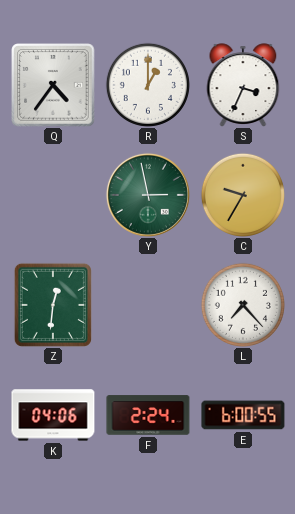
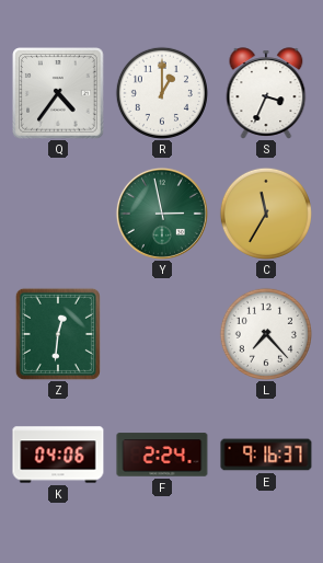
C: 9:35 -> 11:35
E: 6:00 -> 9:16
